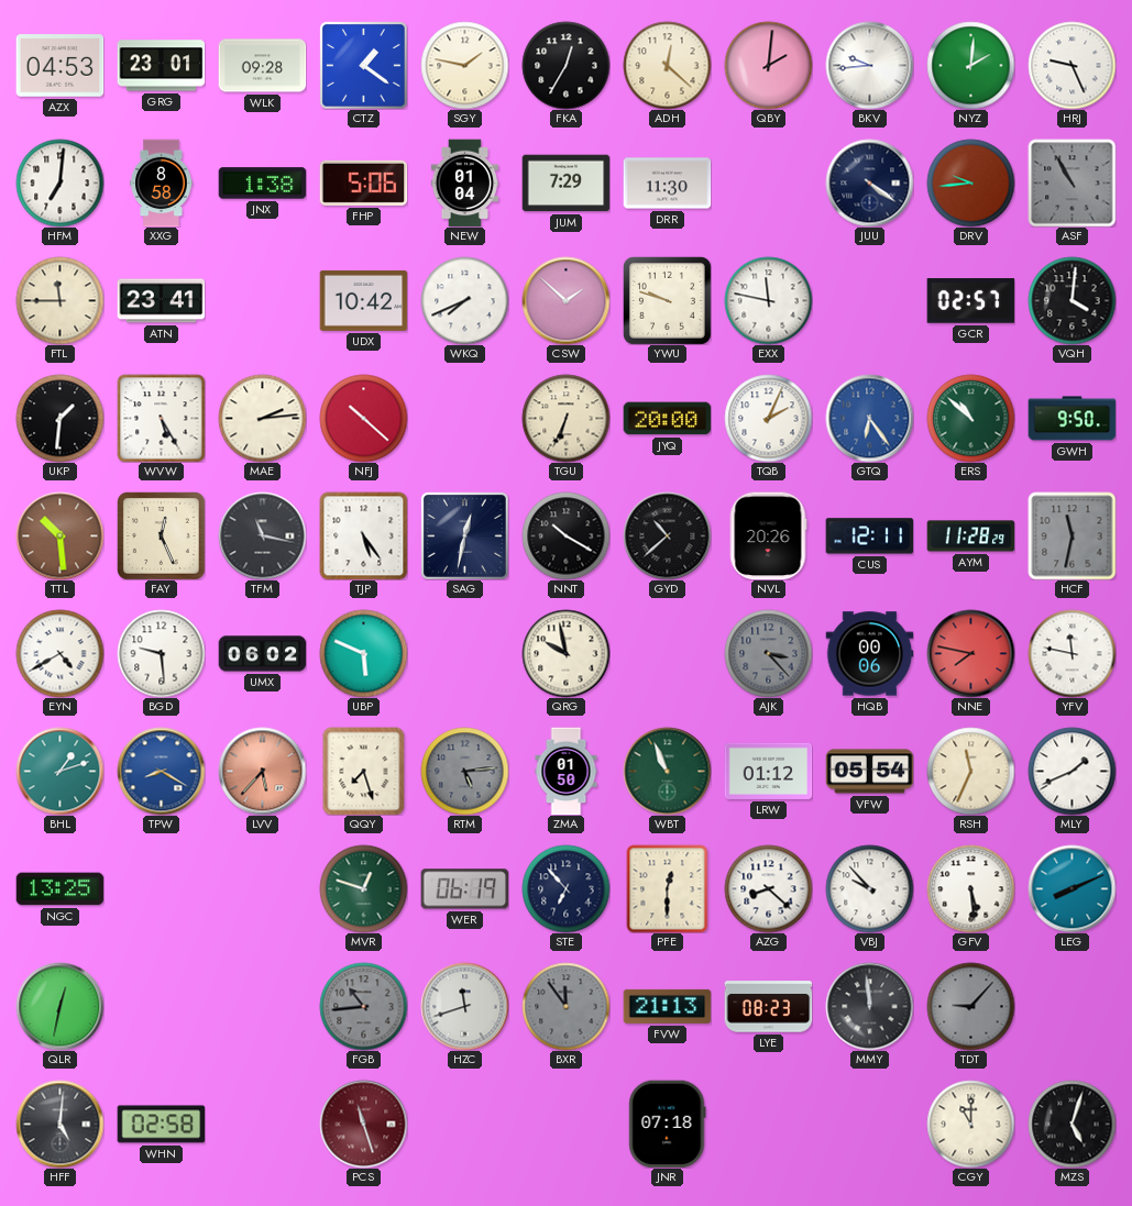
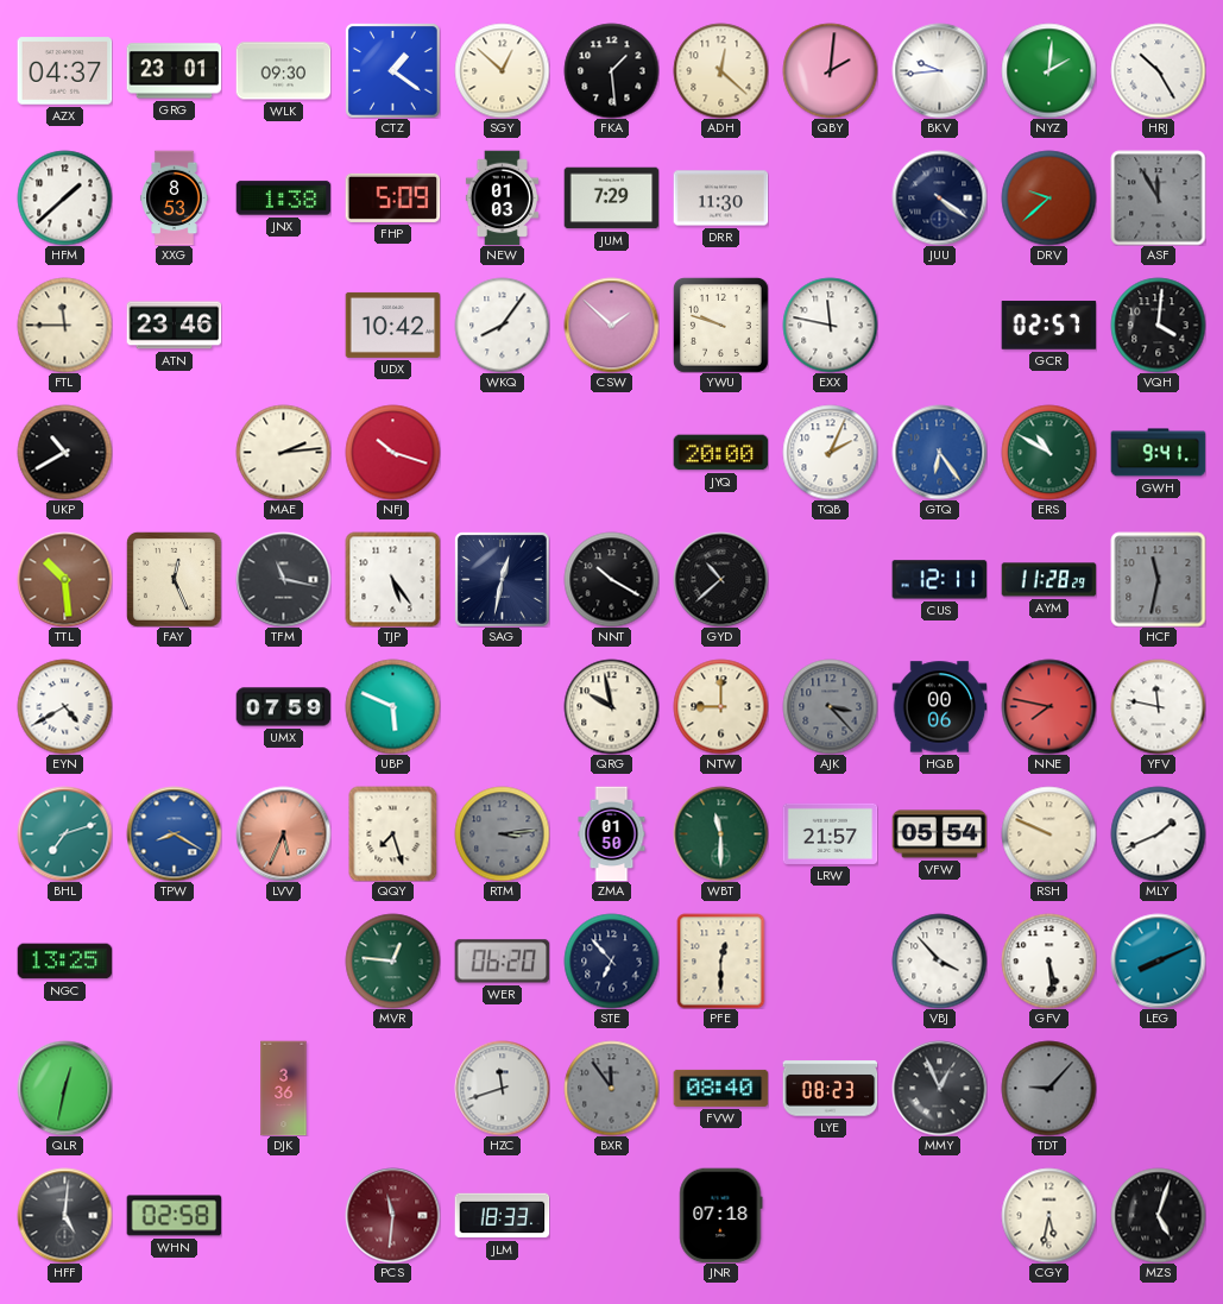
AZX: 04:53 -> 04:37
WLK: 09:28 -> 09:30
SGY: 1:47 -> 12:52
FKA: 12:35 -> 1:29
HRJ: 9:26 -> 10:25
HFM: 7:01 -> 1:38
XXG: 8:58 -> 8:53
FHP: 5:06 -> 5:09
NEW: 01:04 -> 01:03
DRV: 9:44 -> 9:38
ASF: 10:55 -> 11:55
ATN: 23:41 -> 23:46
WKQ: 7:41 -> 8:06
UKP: 1:31 -> 10:40
WVW: 5:25 -> none
NFJ: 10:22 -> 10:18
TGU: 6:34 -> none
ERS: 10:52 -> 10:50
GWH: 9:50 -> 9:41
NVL: 20:26 -> none
BGD: 9:29 -> none
UMX: 06:02 -> 07:59
NTW: none -> 9:00
BHL: 1:12 -> 7:12
LVV: 5:37 -> 5:34
RTM: 5:14 -> 3:14
WBT: 10:56 -> 11:30
LRW: 01:12 -> 21:57
RSH: 11:34 -> 9:49
MVR: 12:48 -> 12:46
WER: 06:19 -> 06:20
AZG: 8:22 -> none
VBJ: 9:53 -> 3:53
DJK: none -> 3:36
FGB: 10:44 -> none
FVW: 21:13 -> 08:40
MMY: 11:59 -> 12:56
PCS: 11:27 -> 11:31
JLM: none -> 18:33
CGY: 11:00 -> 5:32
